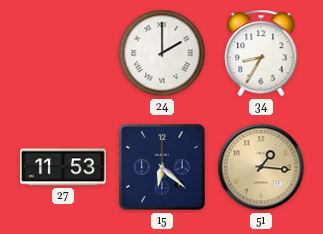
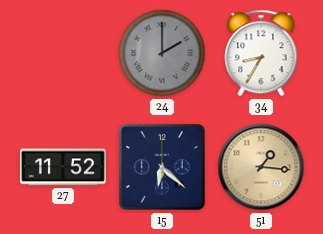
24 dial: white -> grey
27: 11:53 -> 11:52
